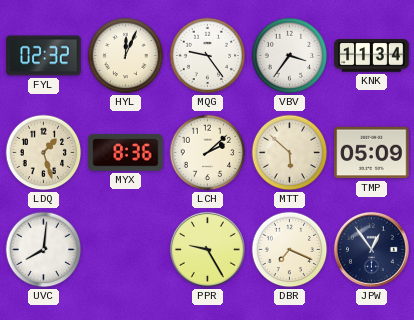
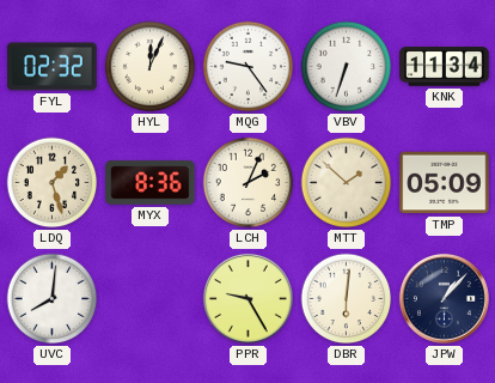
VBV: 3:36 -> 6:33
LCH: 2:08 -> 2:04
MTT: 5:52 -> 1:52
DBR: 7:19 -> 6:01
JPW: 12:54 -> 1:07
